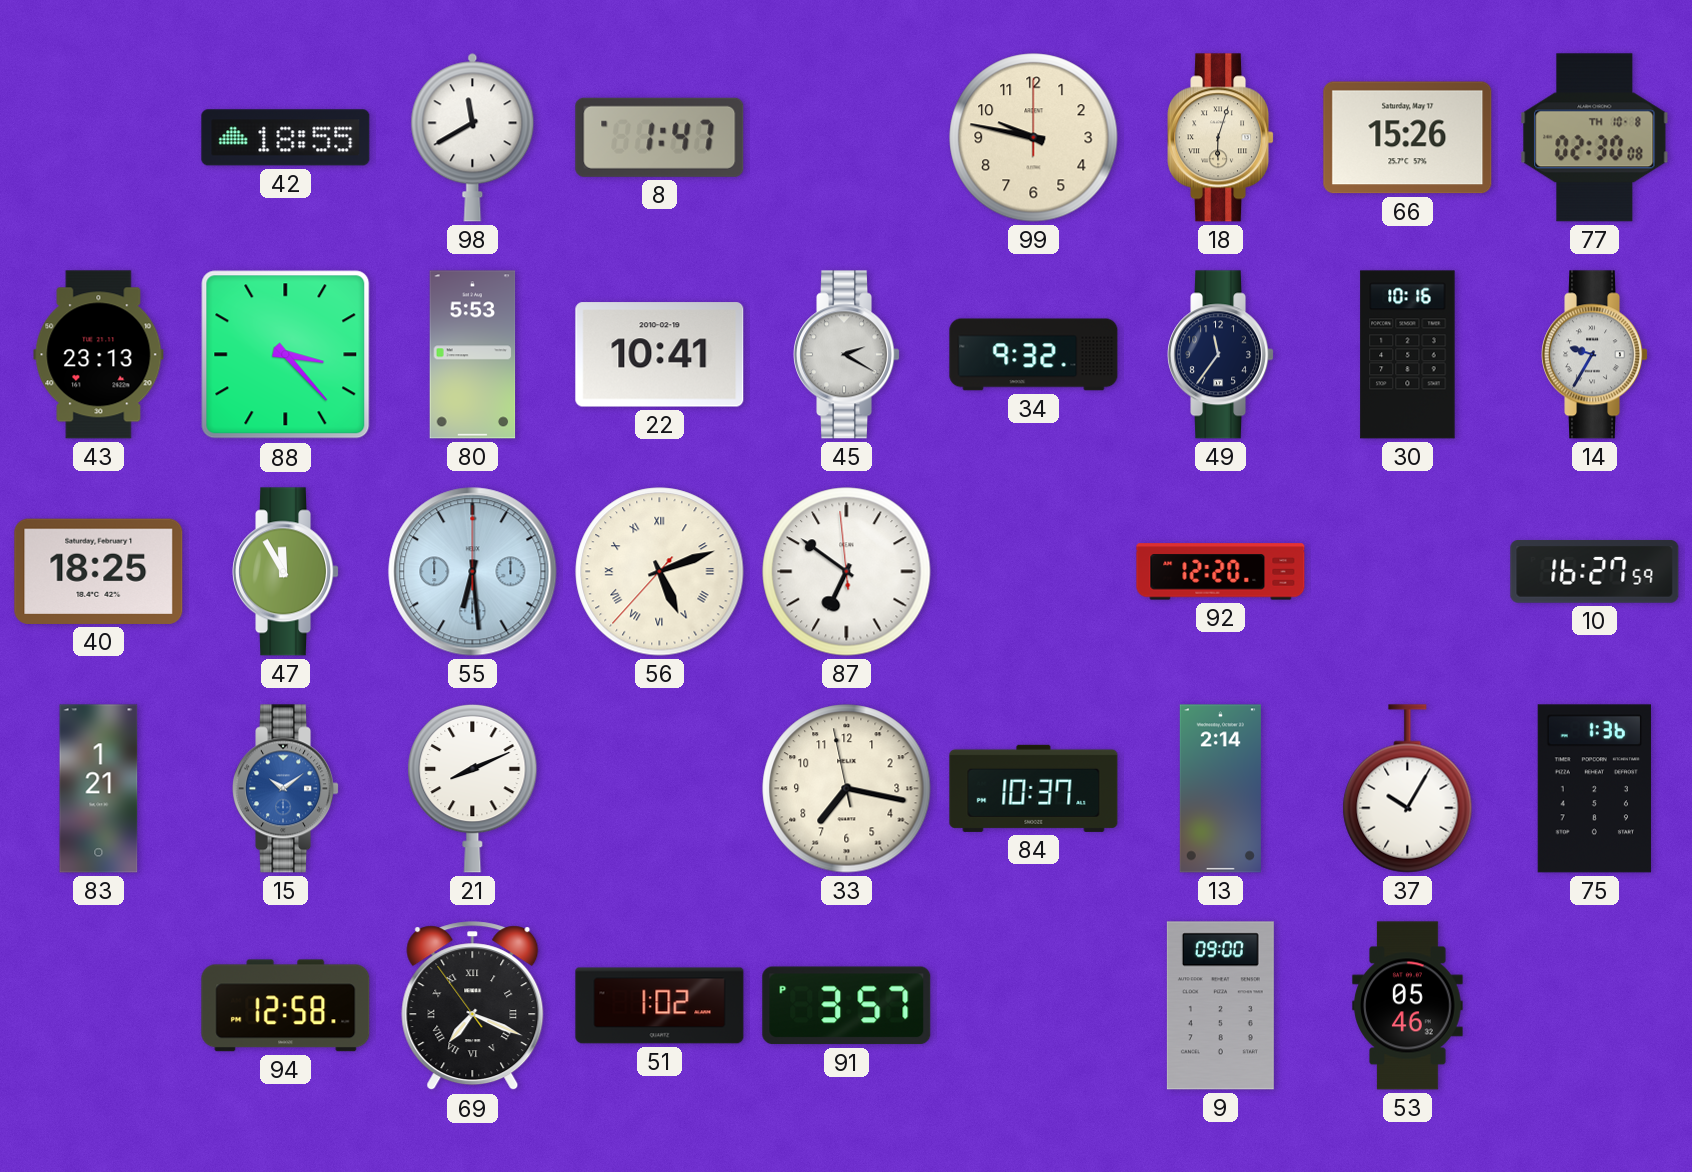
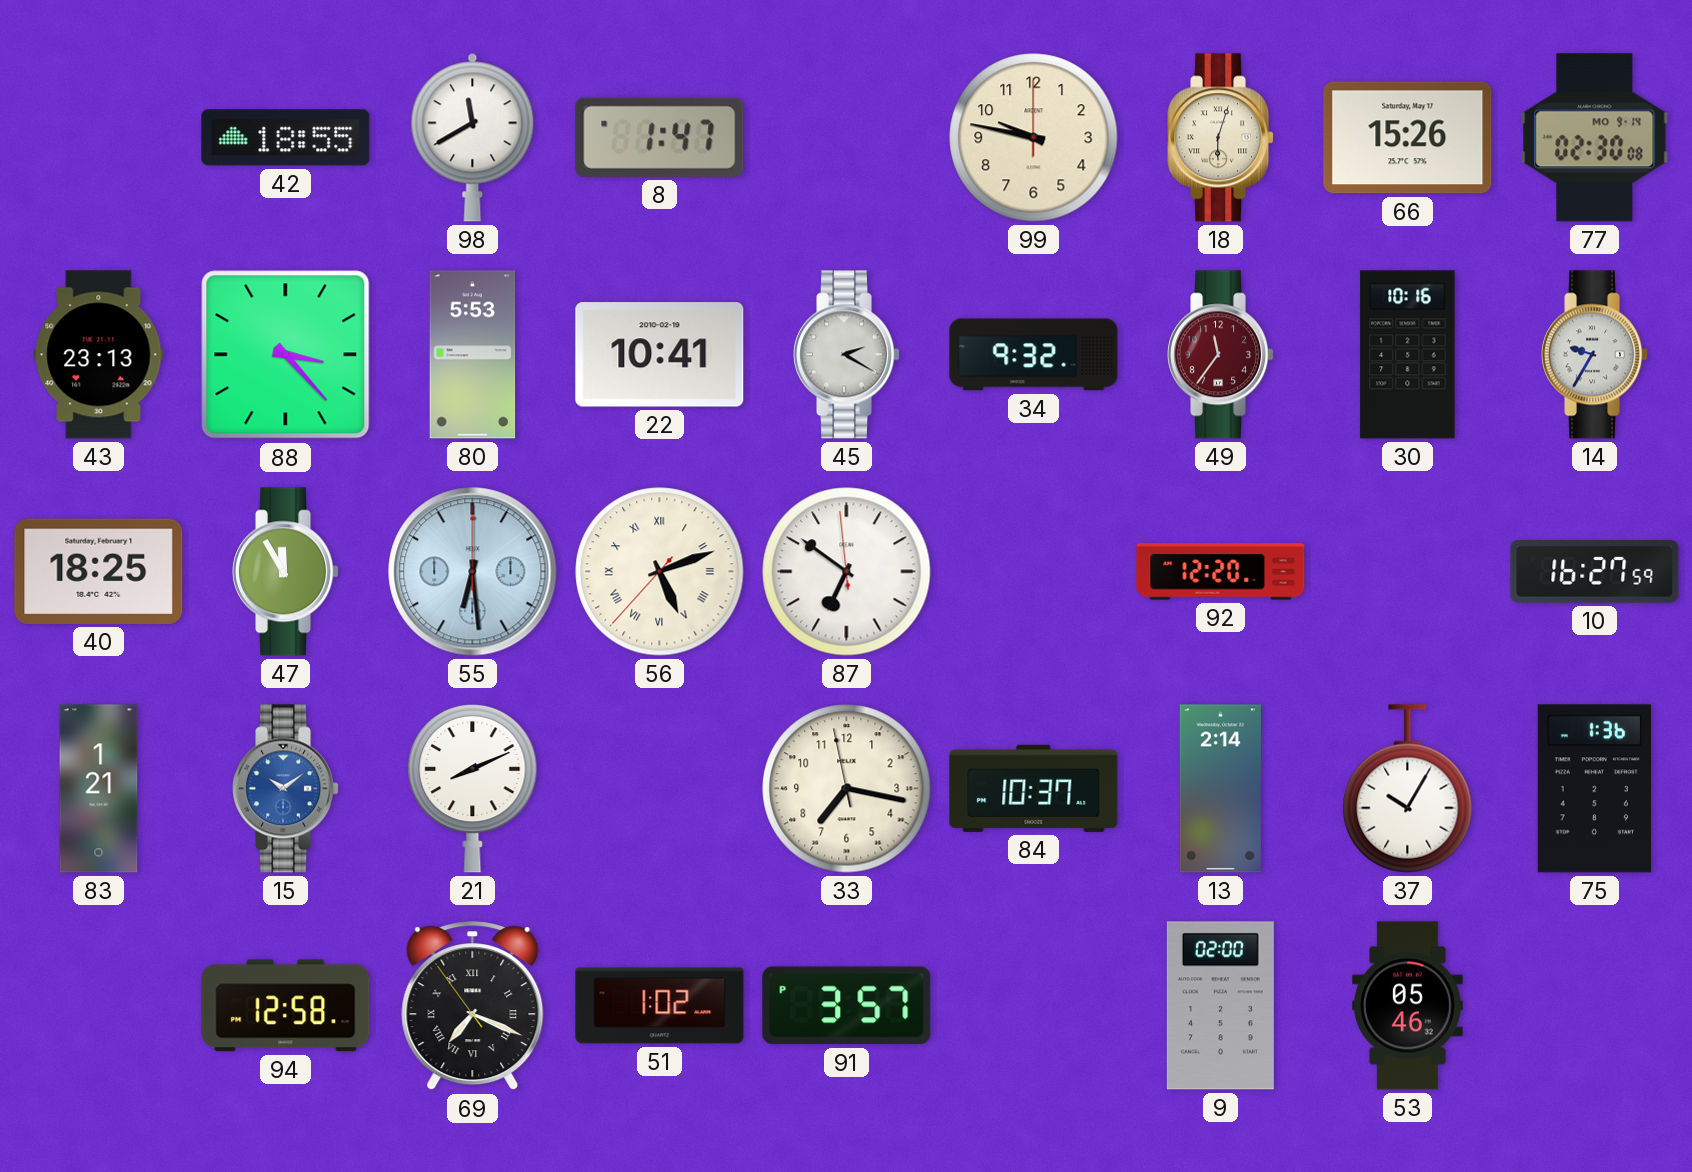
77 date: TH 10-8 -> MO 9-14
49 dial: navy -> burgundy
9: 09:00 -> 02:00
